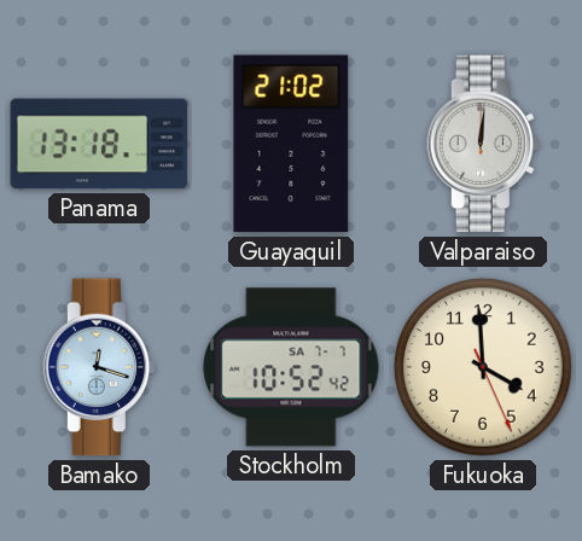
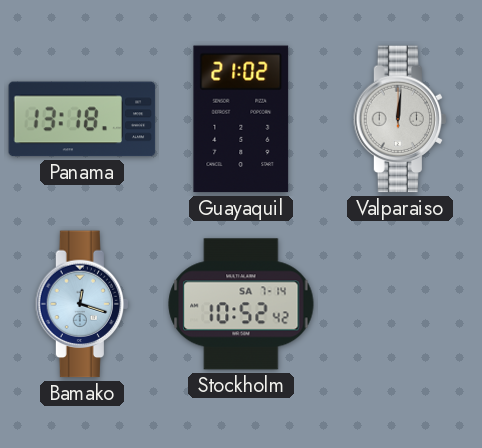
Stockholm date: SA 7-7 -> SA 7-14
Fukuoka: 3:59 -> none
